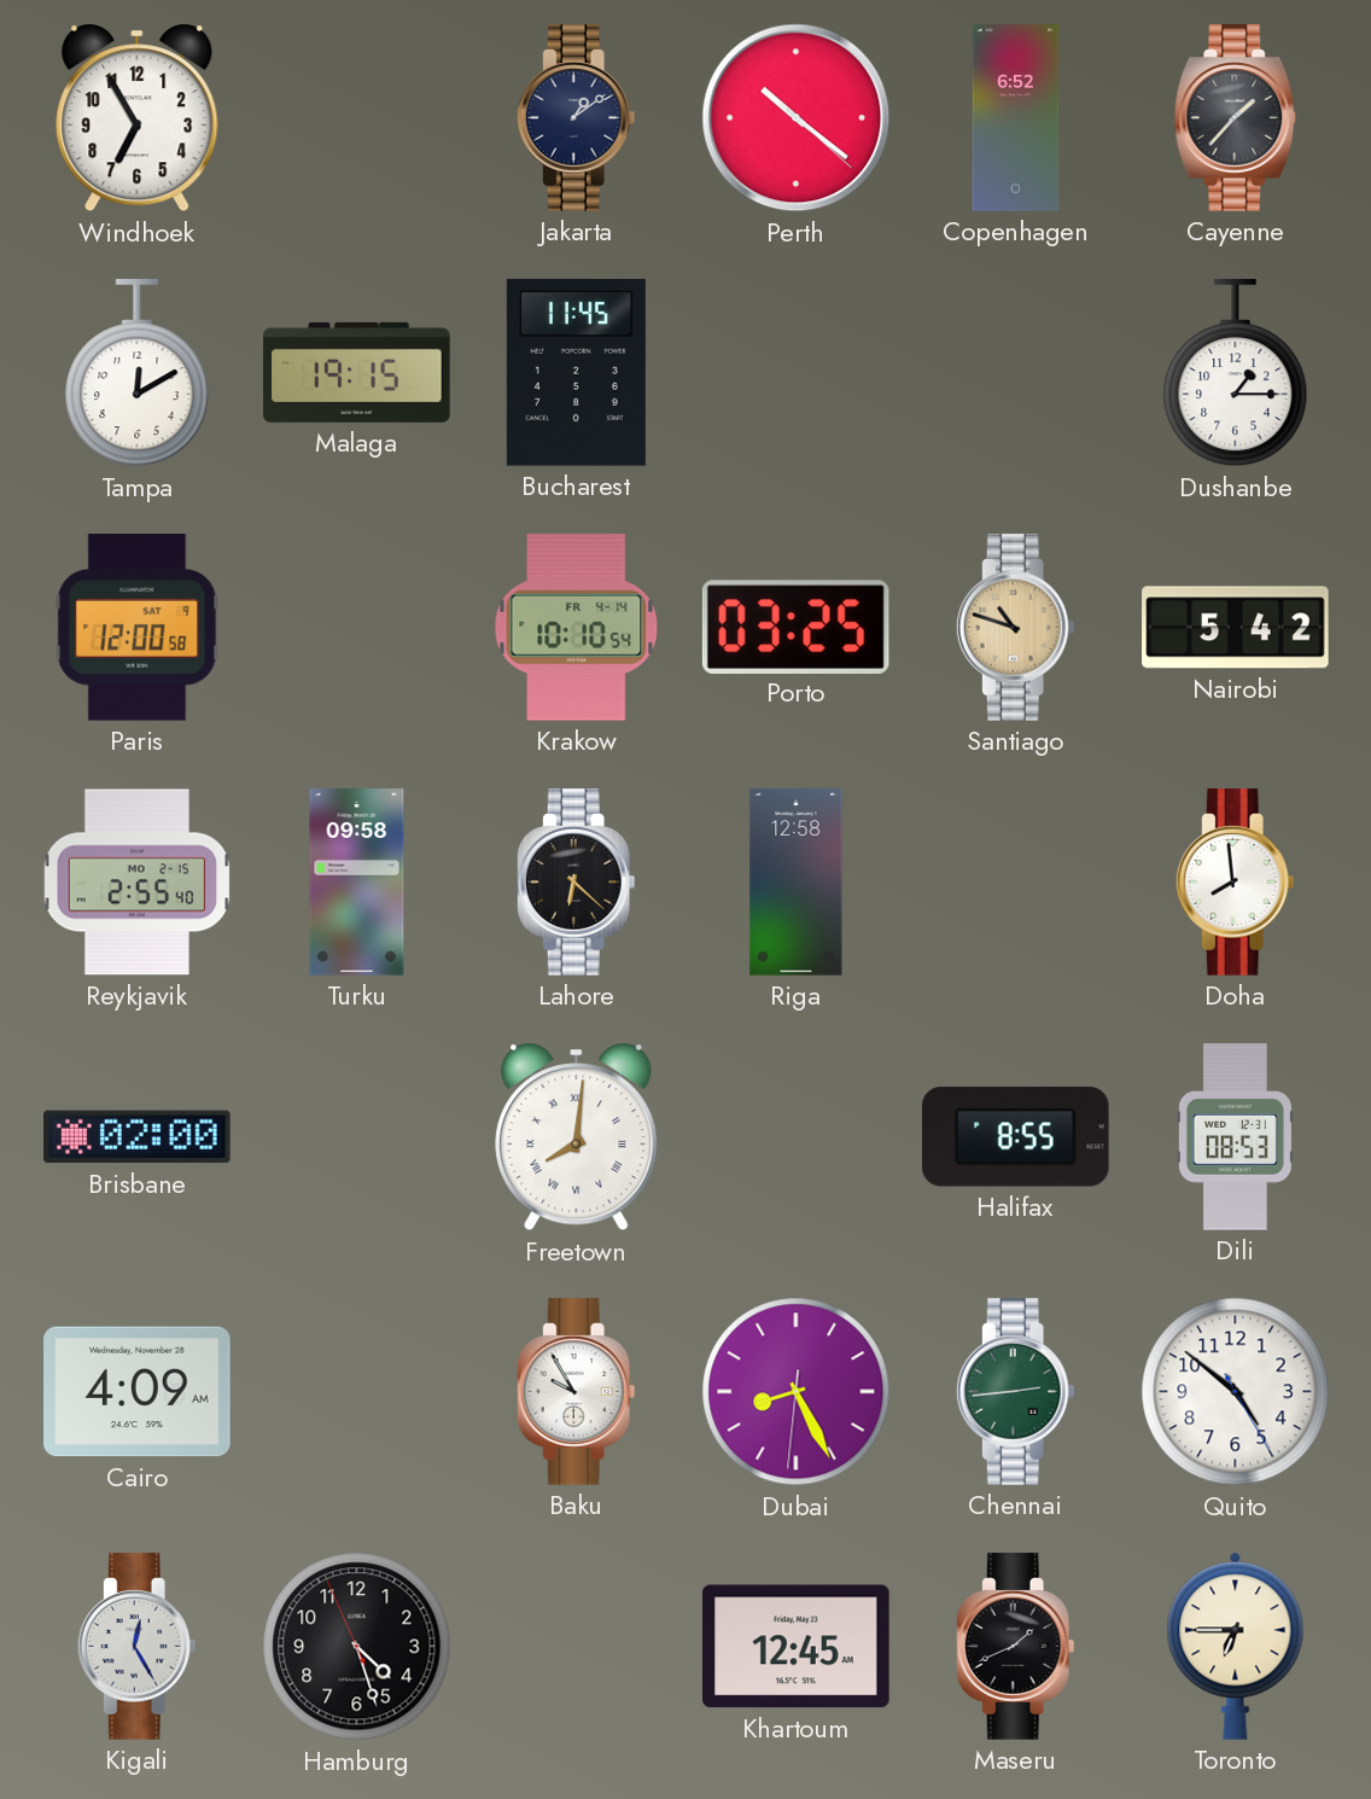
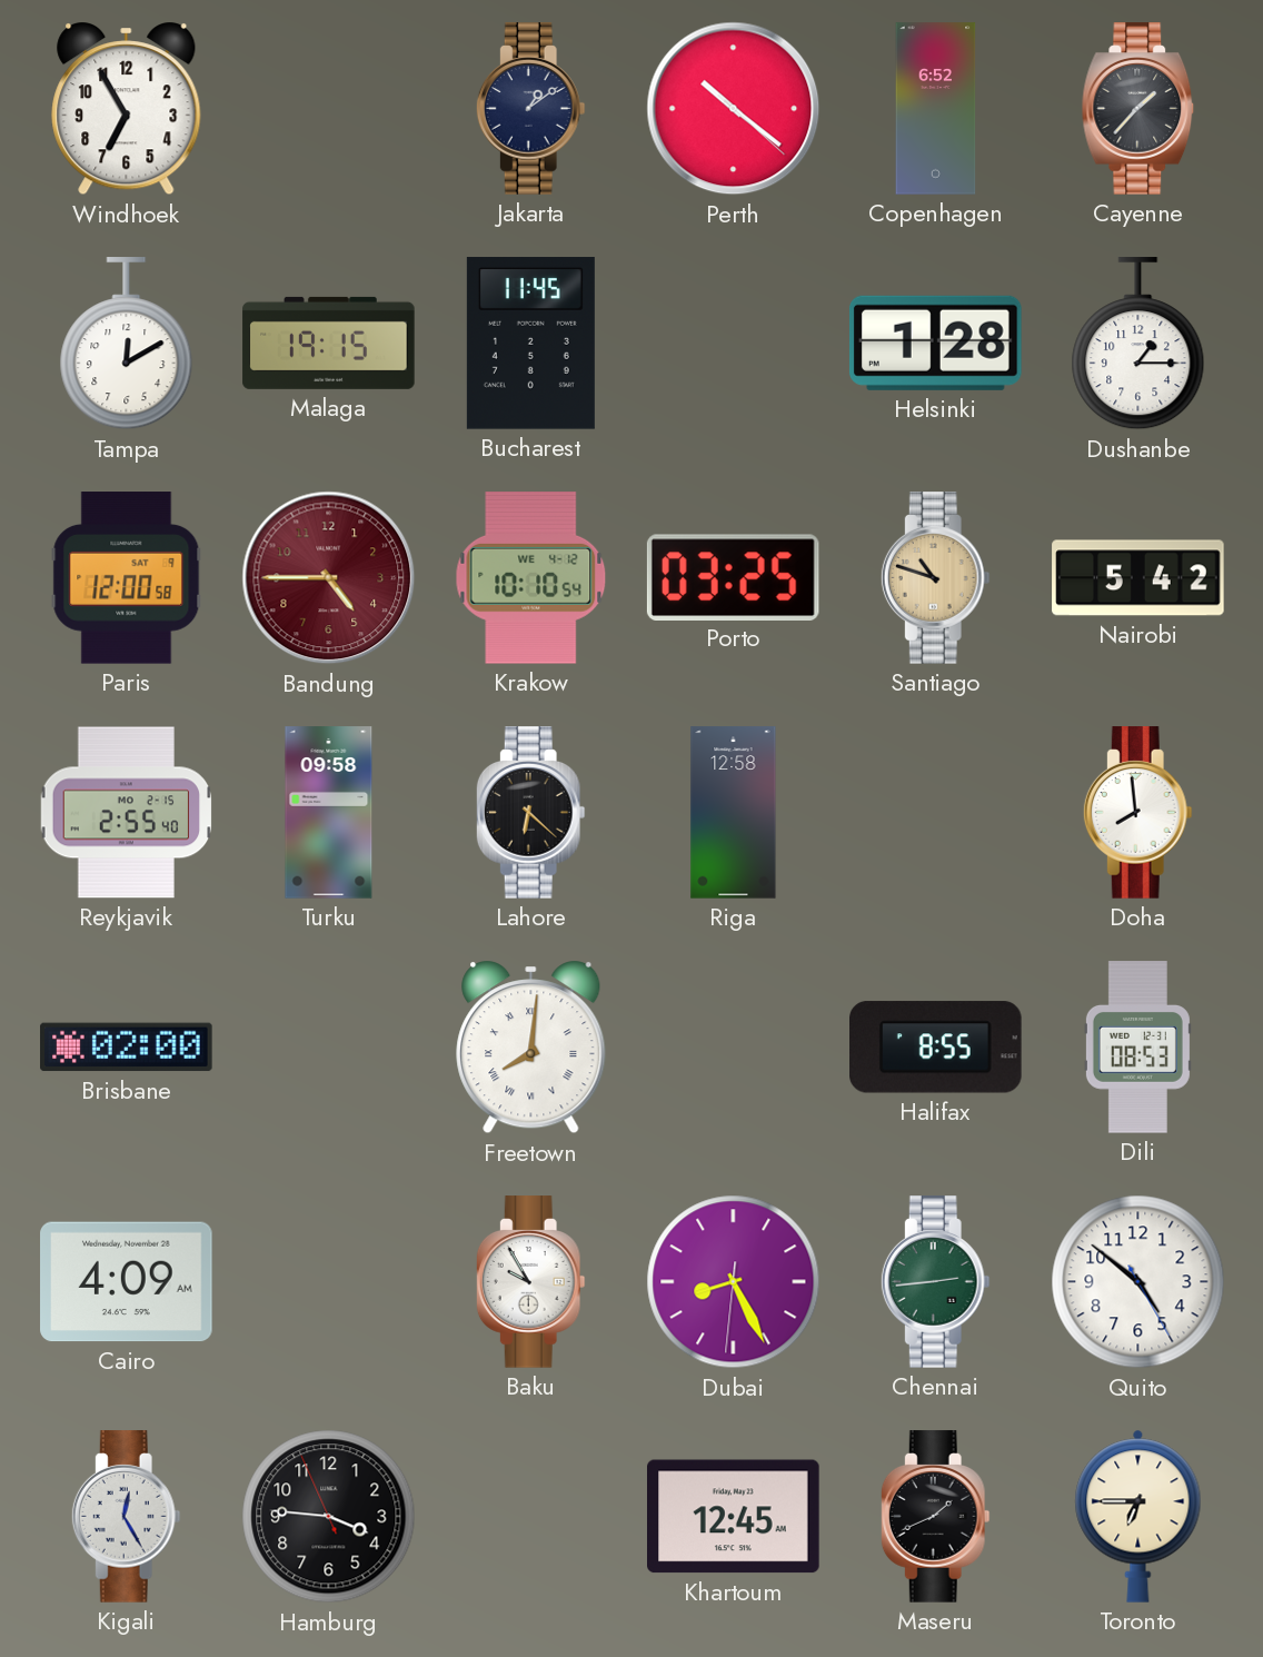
Helsinki: none -> 1:28
Bandung: none -> 4:45
Krakow date: FR 4-14 -> WE 4-12
Hamburg: 4:26 -> 3:45
